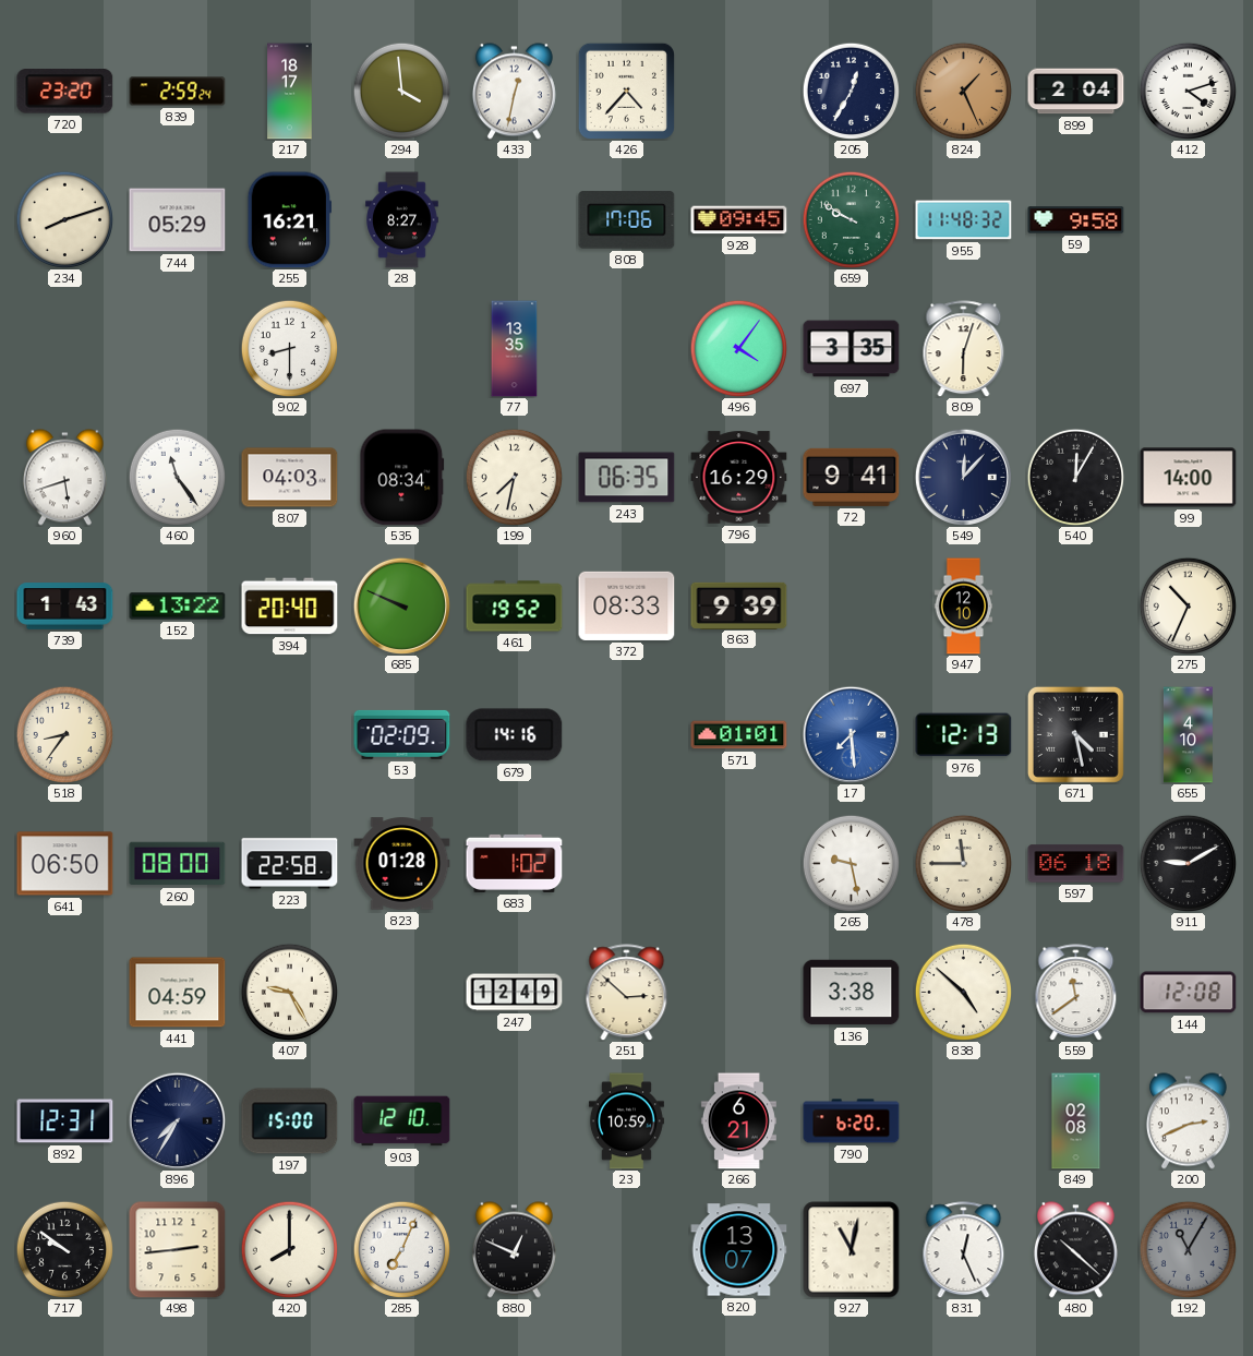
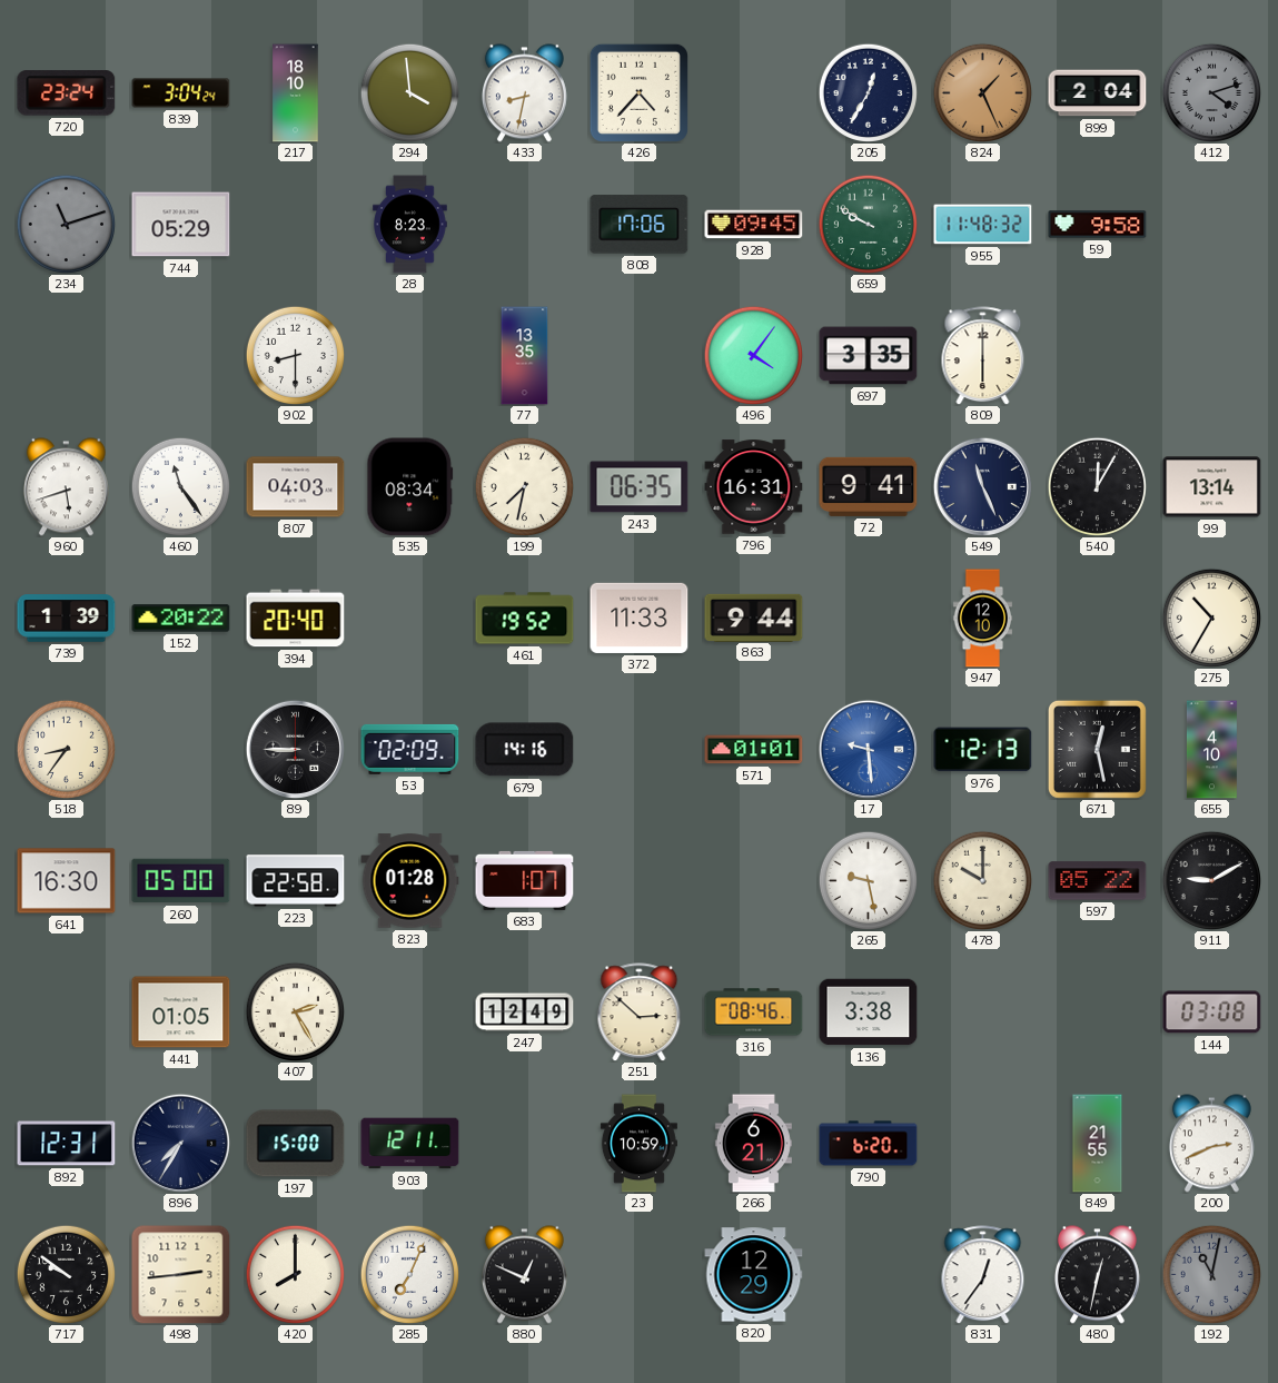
720: 23:20 -> 23:24
839: 2:59 -> 3:04
217: 18:17 -> 18:10
433: 12:32 -> 8:32
412 dial: white -> grey
234: 8:12 -> 11:12
234 dial: cream -> grey
255: 16:21 -> none
28: 8:27 -> 8:23
809: 6:03 -> 6:00
796: 16:29 -> 16:31
549: 12:07 -> 11:26
99: 14:00 -> 13:14
739: 1:43 -> 1:39
152: 13:22 -> 20:22
685: 9:49 -> none
372: 08:33 -> 11:33
863: 9:39 -> 9:44
275: 10:34 -> 10:35
89: none -> 8:45
17: 7:29 -> 9:29
671: 4:28 -> 12:28
641: 06:50 -> 16:30
260: 08:00 -> 05:00
683: 1:02 -> 1:07
478: 11:45 -> 10:00
597: 06:18 -> 05:22
441: 04:59 -> 01:05
407: 9:25 -> 2:25
316: none -> 08:46
838: 4:52 -> none
559: 11:39 -> none
144: 12:08 -> 03:08
903: 12:10 -> 12:11
849: 02:08 -> 21:55
820: 13:07 -> 12:29
927: 11:02 -> none
831: 12:26 -> 12:36
480: 10:22 -> 12:32
192: 11:05 -> 11:02
